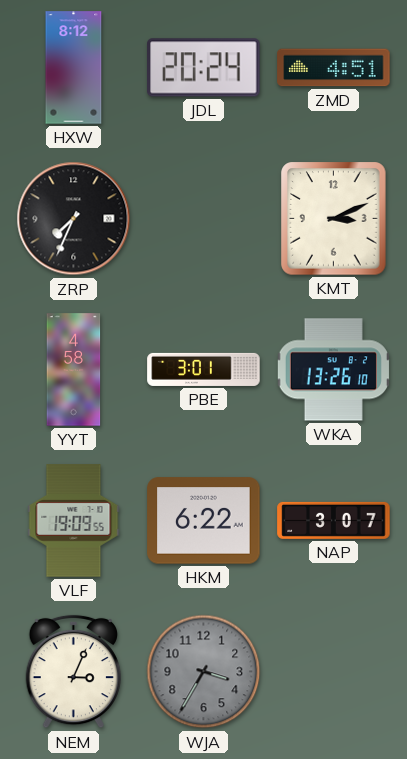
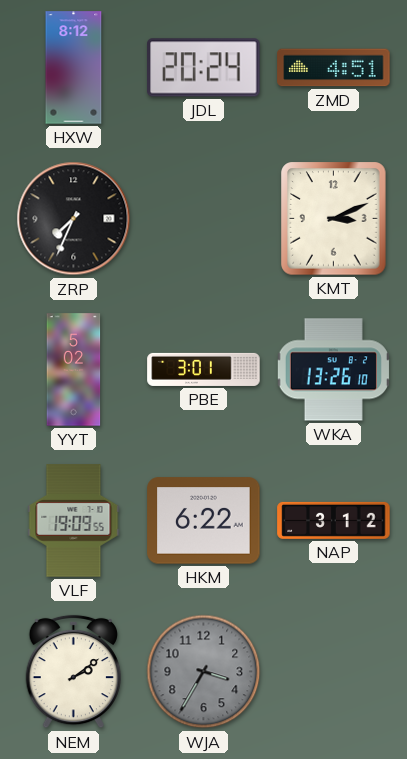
YYT: 4:58 -> 5:02
NAP: 3:07 -> 3:12
NEM: 3:04 -> 2:09
